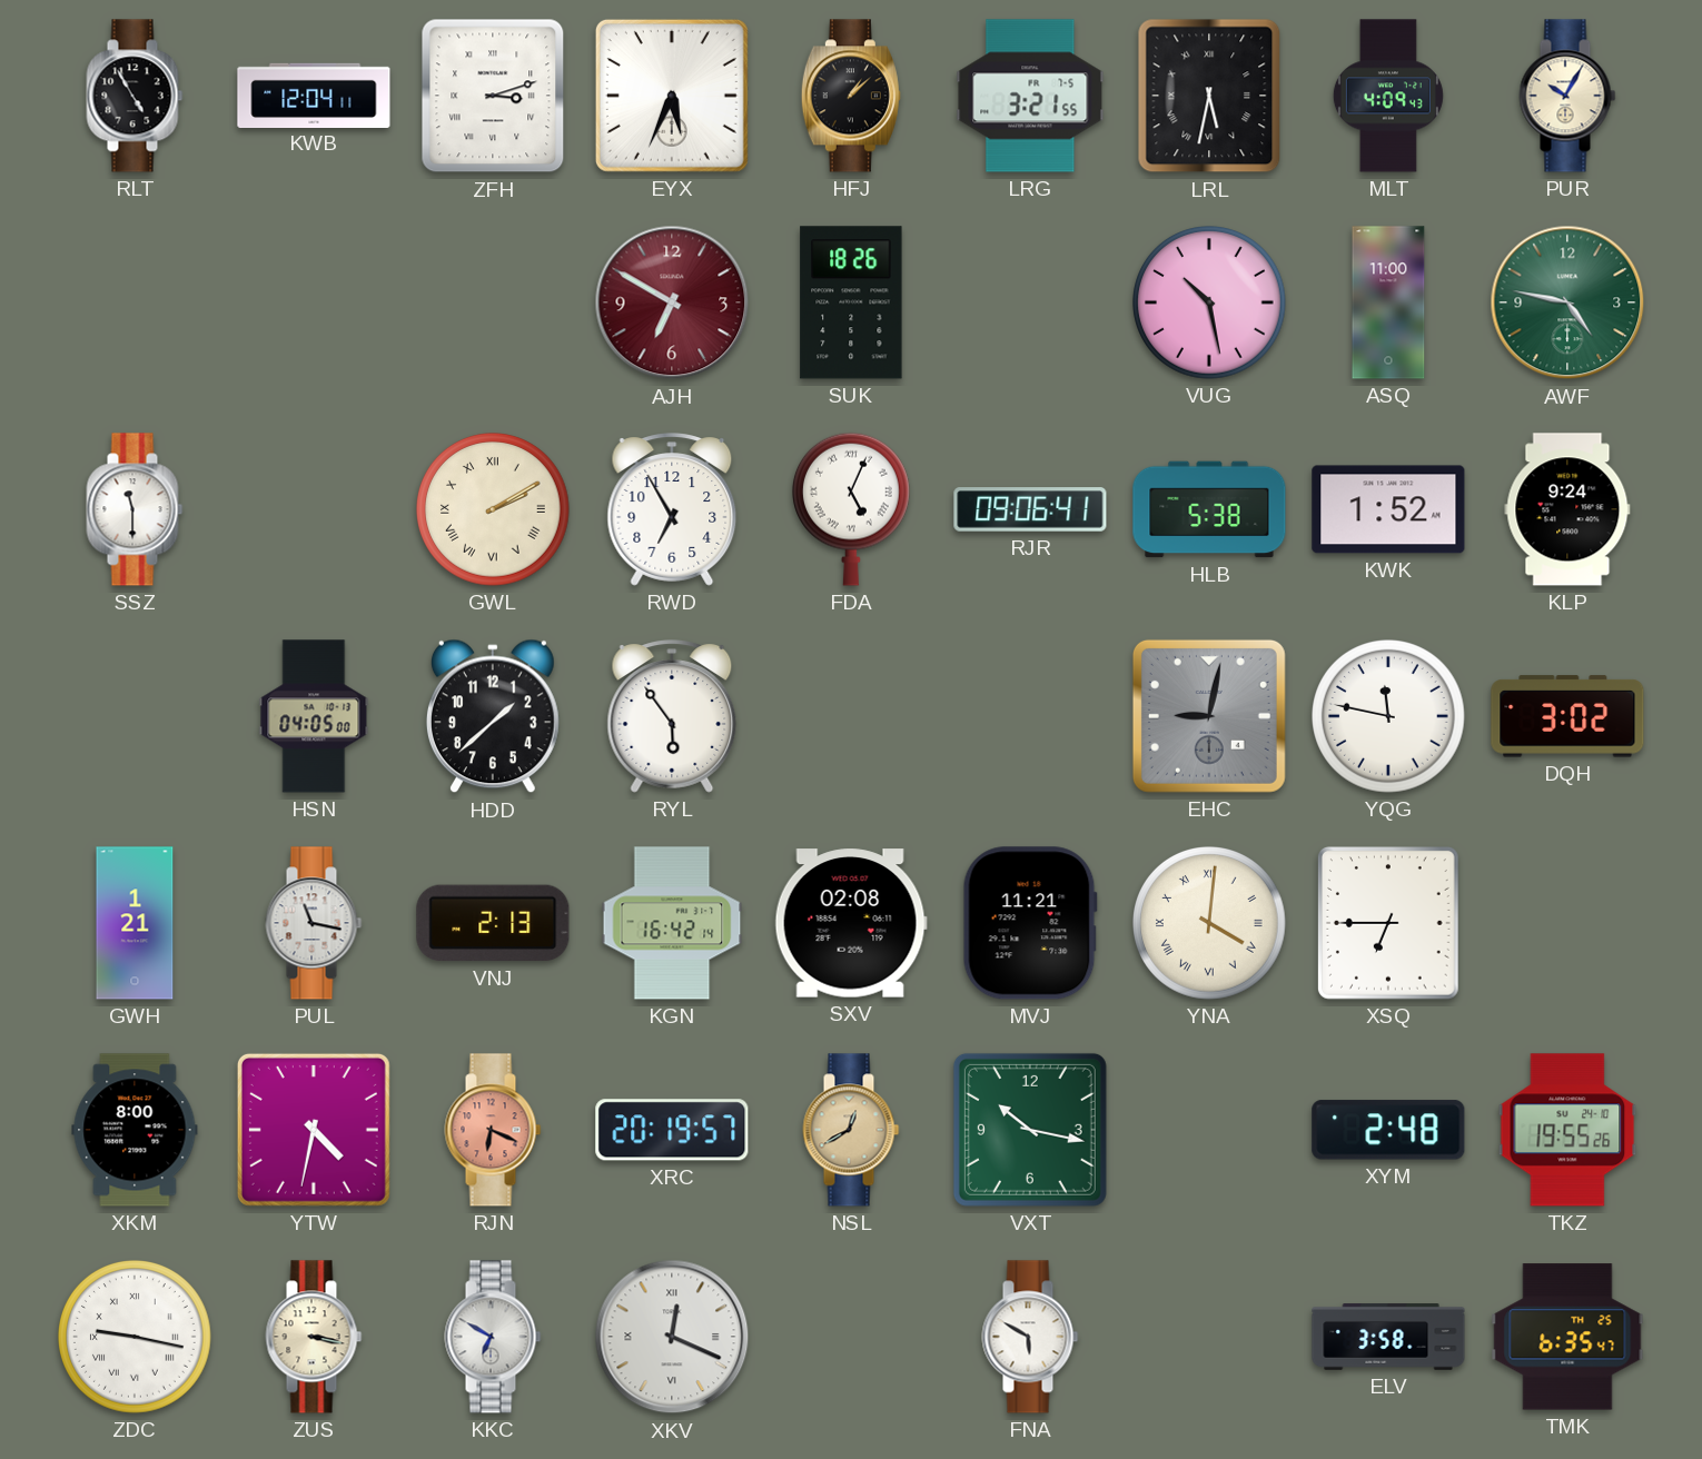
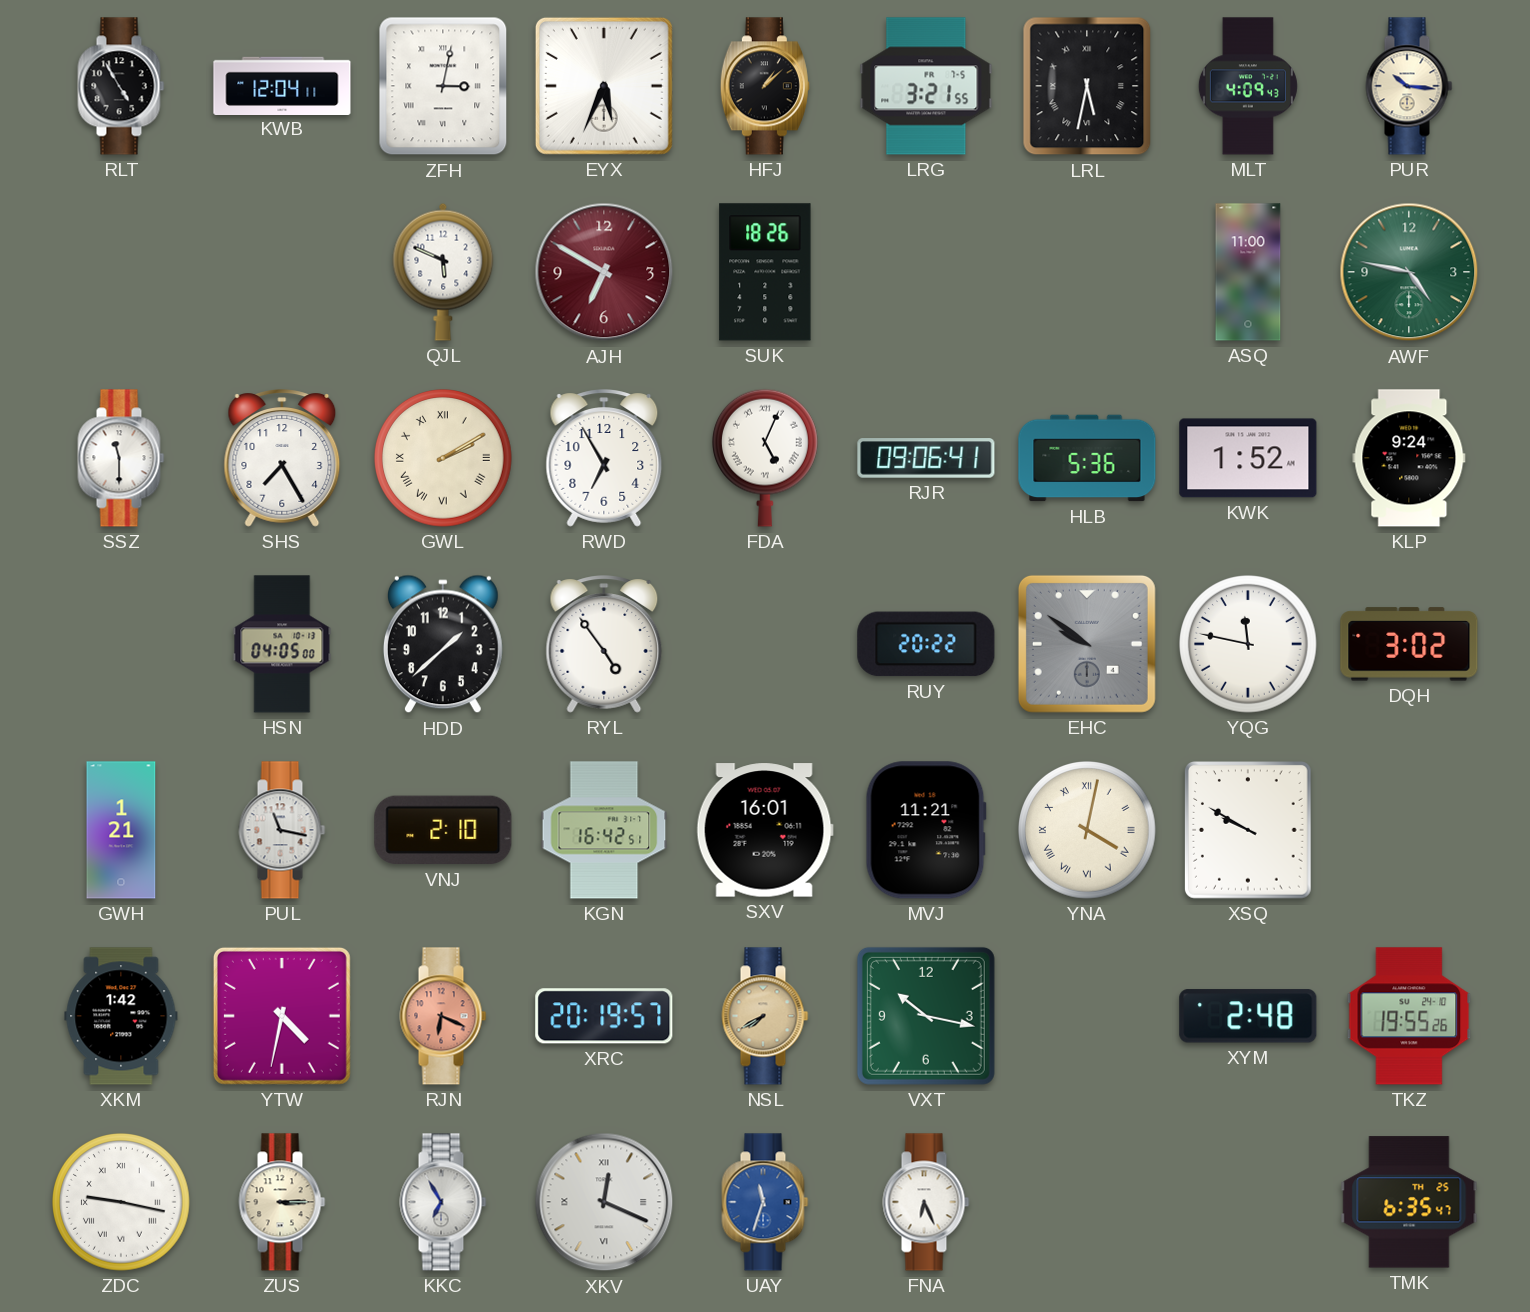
ZFH: 3:12 -> 3:02
PUR: 10:05 -> 10:16
QJL: none -> 5:49
VUG: 10:28 -> none
SHS: none -> 7:25
HLB: 5:38 -> 5:36
RYL: 5:54 -> 4:54
RUY: none -> 20:22
EHC: 9:02 -> 9:51
VNJ: 2:13 -> 2:10
KGN: 16:42:14 -> 16:42:51
SXV: 02:08 -> 16:01
YNA: 4:01 -> 4:02
XSQ: 6:45 -> 9:50
XKM: 8:00 -> 1:42
NSL: 12:40 -> 7:40
ZUS: 3:17 -> 3:15
KKC: 6:50 -> 6:55
UAY: none -> 11:33
FNA: 5:50 -> 6:26
ELV: 3:58 -> none
